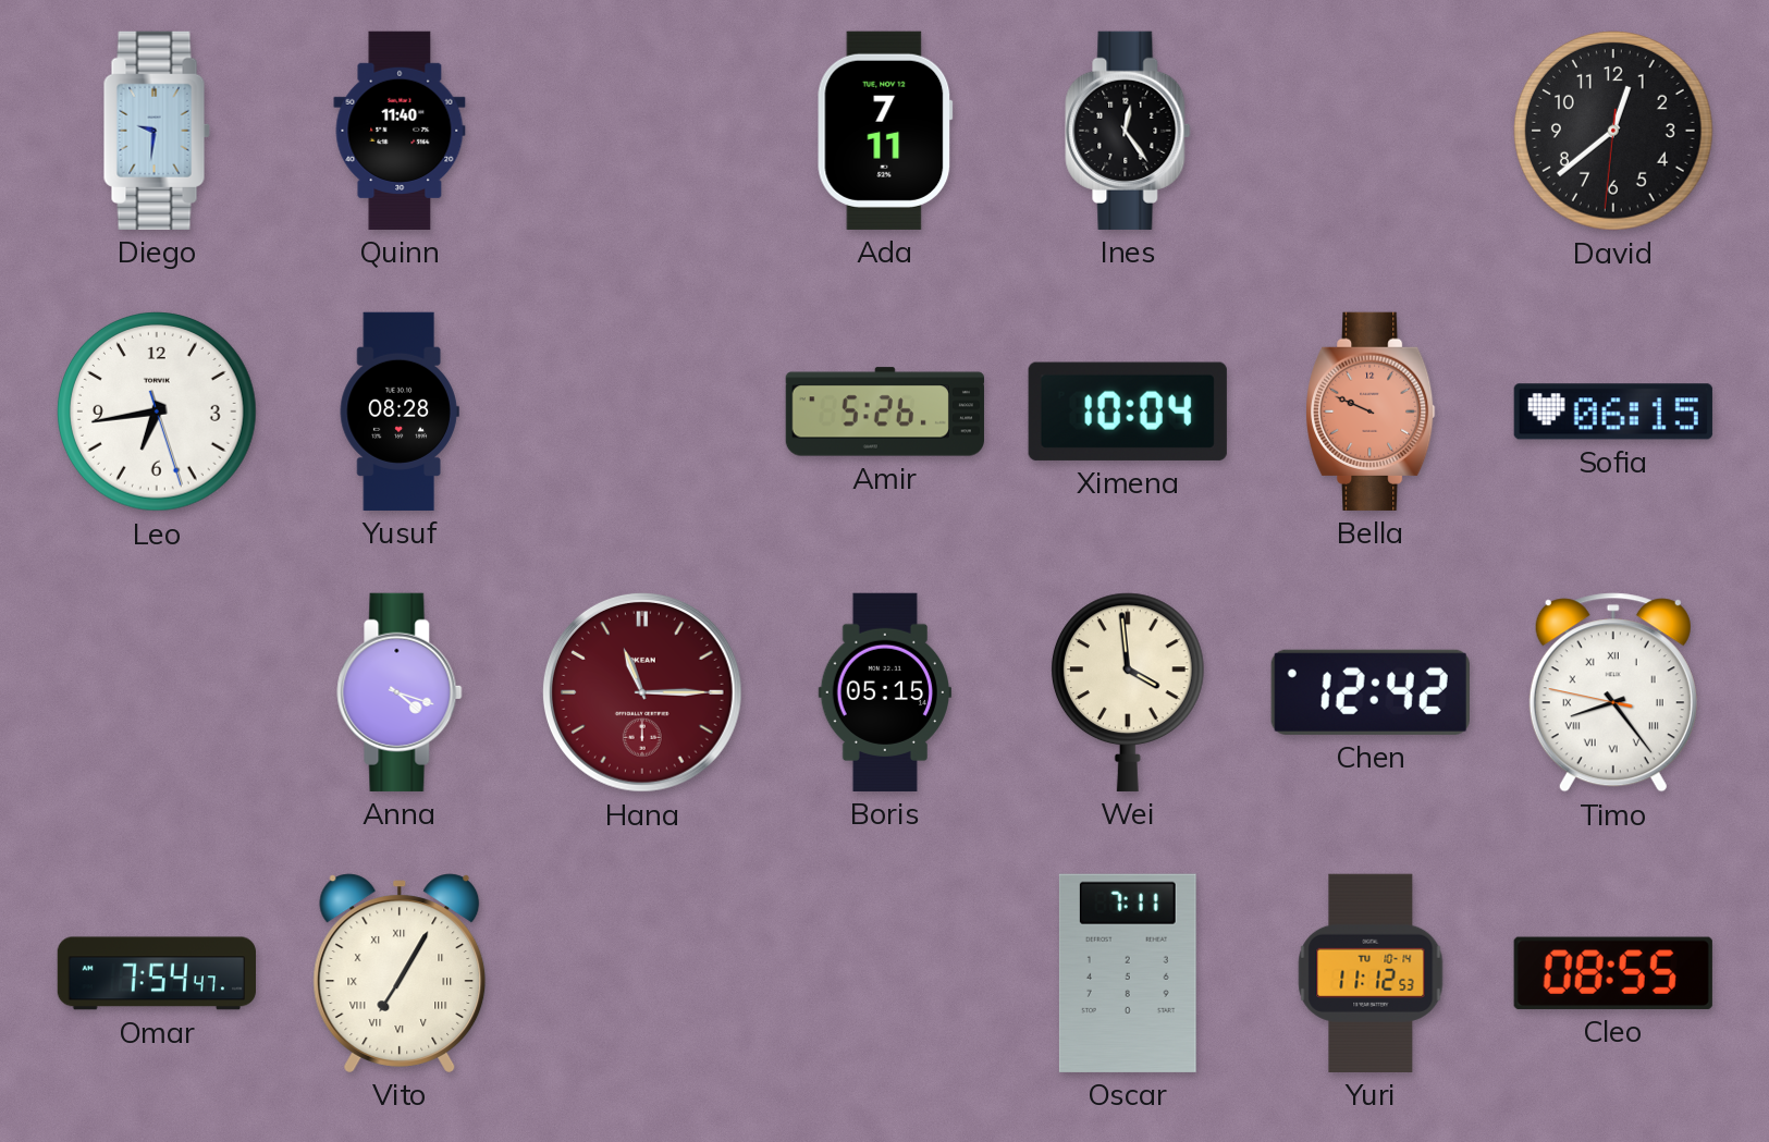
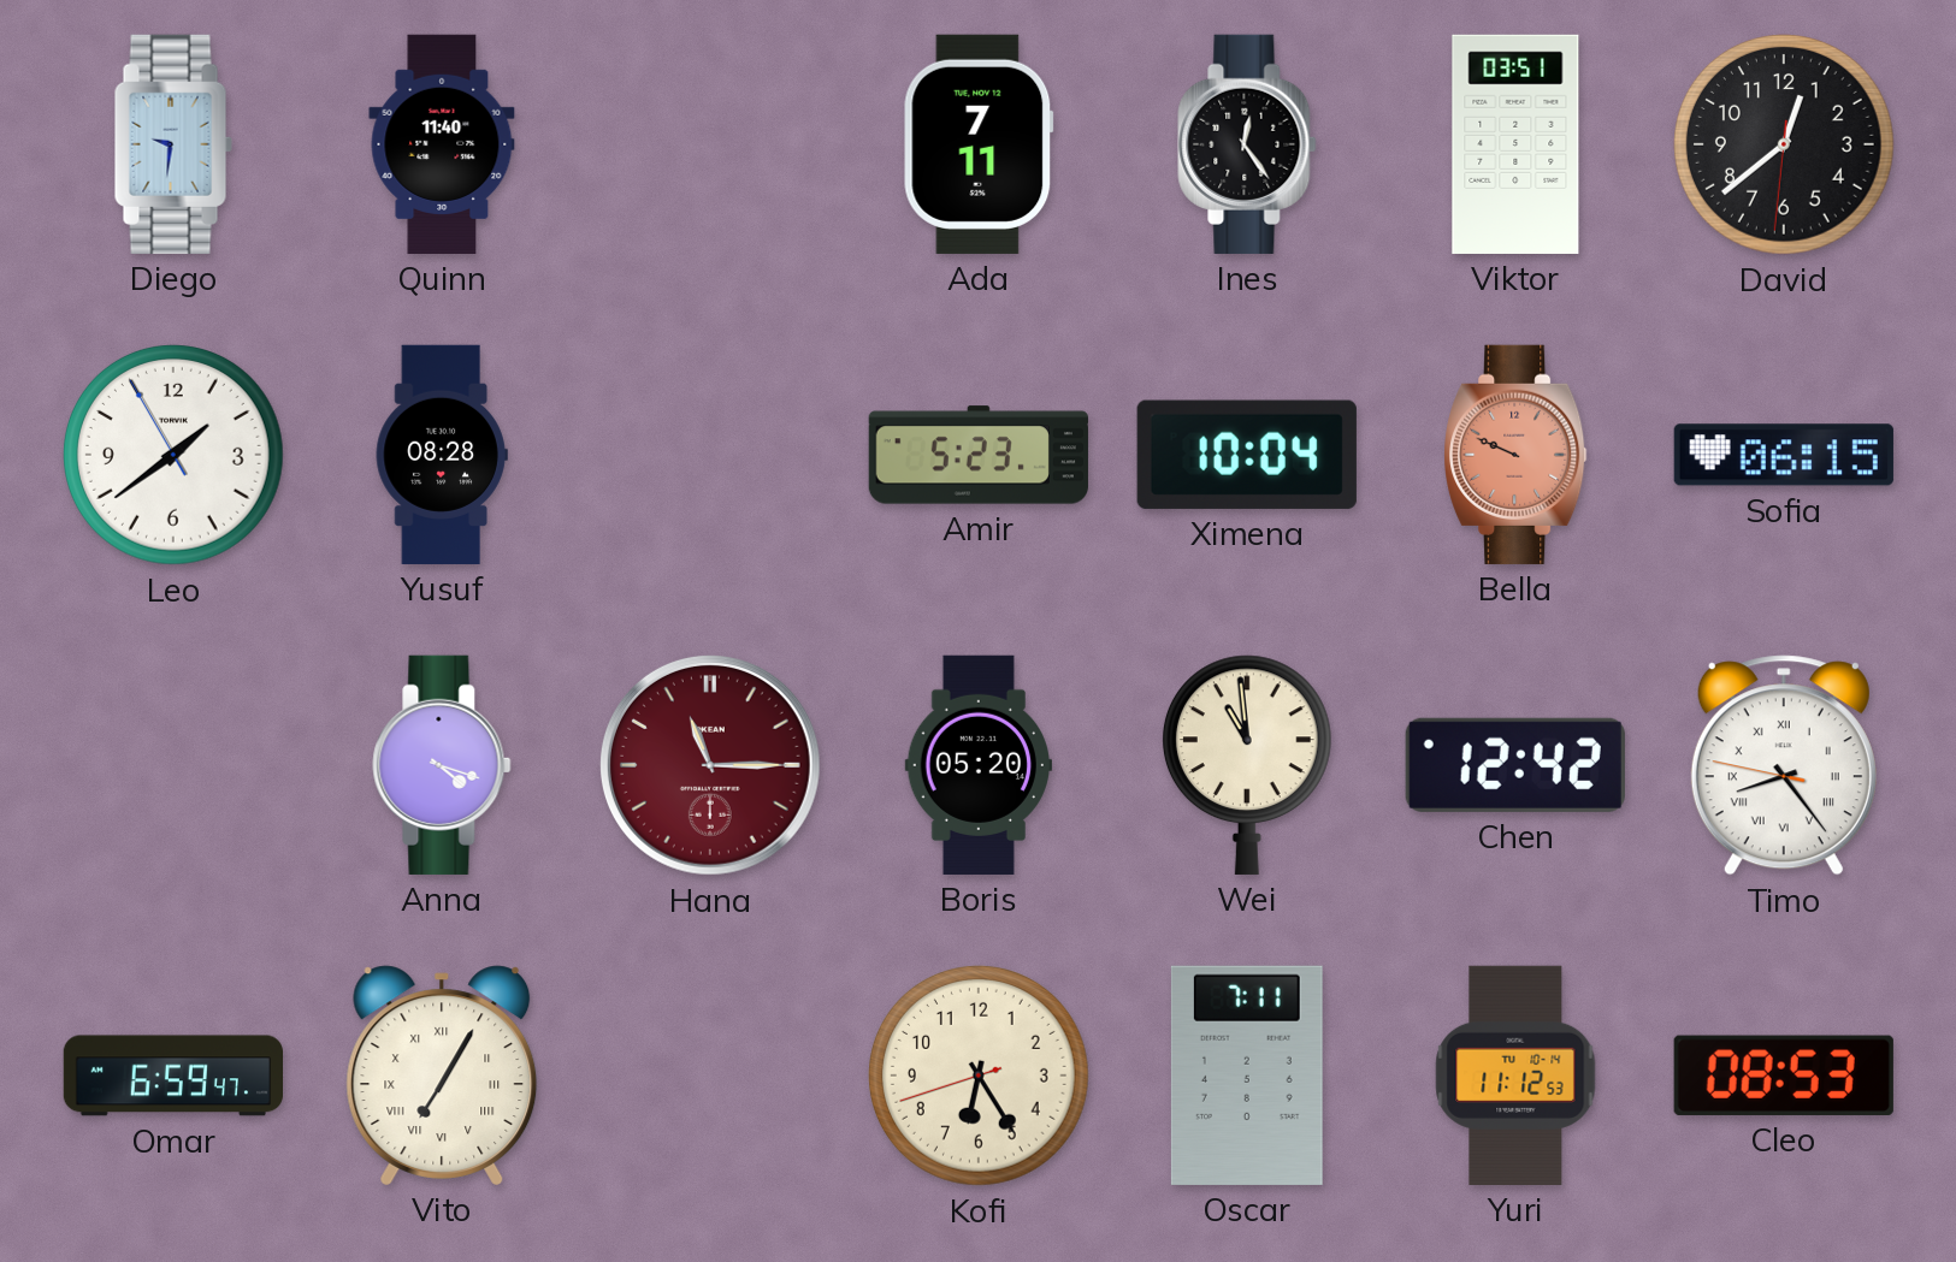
Viktor: none -> 03:51
Leo: 6:43 -> 1:38
Amir: 5:26 -> 5:23
Boris: 05:15 -> 05:20
Wei: 3:59 -> 10:59
Omar: 7:54 -> 6:59
Kofi: none -> 6:24
Cleo: 08:55 -> 08:53
